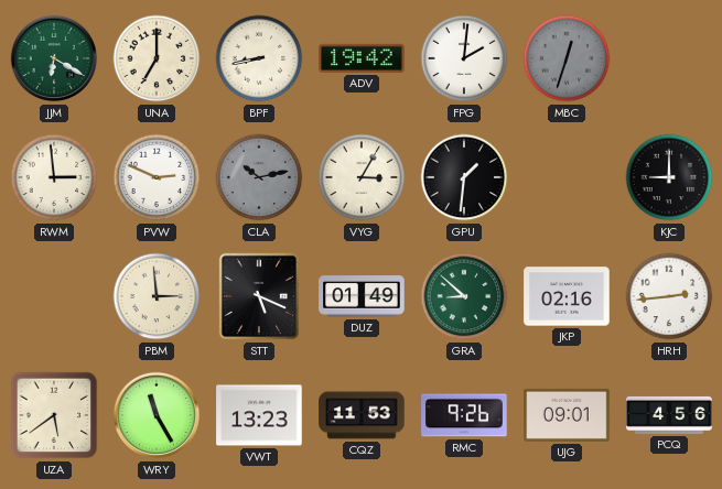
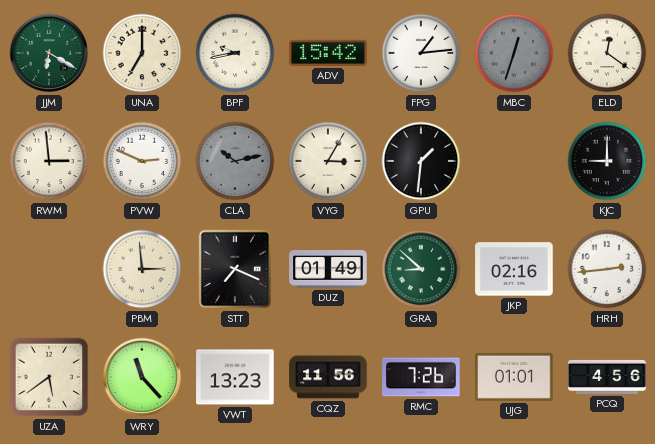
BPF: 8:43 -> 9:43
ADV: 19:42 -> 15:42
FPG: 2:01 -> 1:14
ELD: none -> 12:21
STT: 5:19 -> 7:19
WRY: 11:25 -> 11:23
CQZ: 11:53 -> 11:56
RMC: 9:26 -> 7:26
UJG: 09:01 -> 01:01
